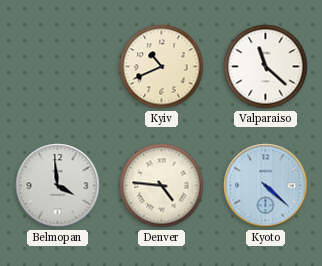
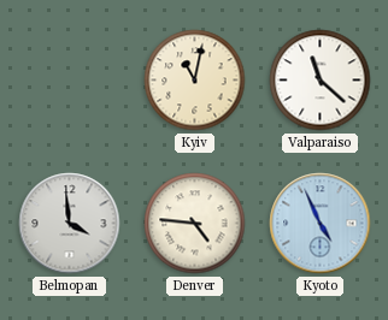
Kyiv: 10:41 -> 11:02
Kyoto: 4:22 -> 4:56
